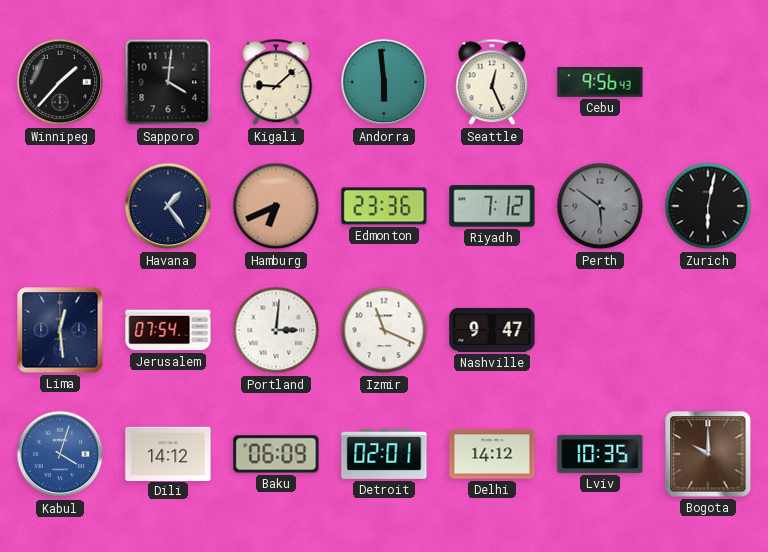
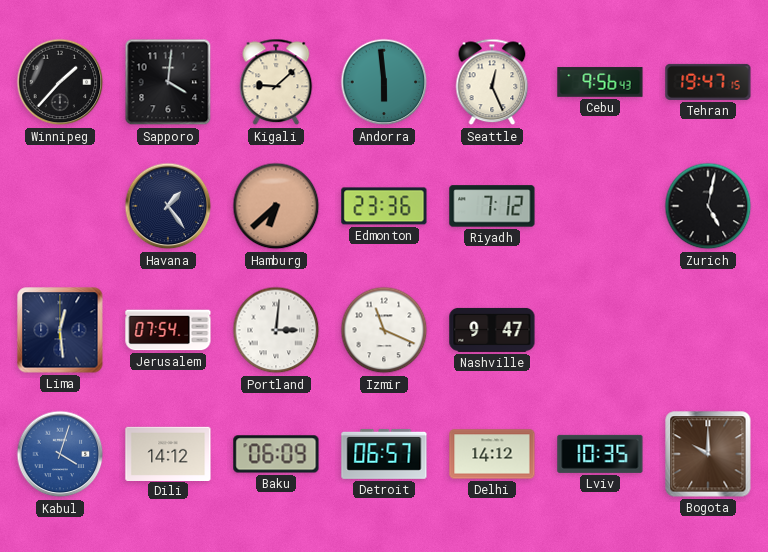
Tehran: none -> 19:47
Hamburg: 6:41 -> 6:38
Perth: 5:51 -> none
Zurich: 6:02 -> 5:02
Detroit: 02:01 -> 06:57
